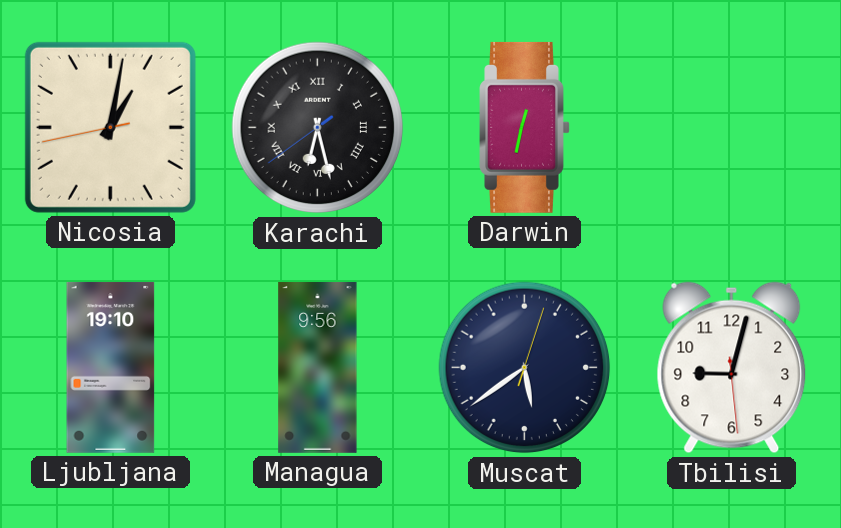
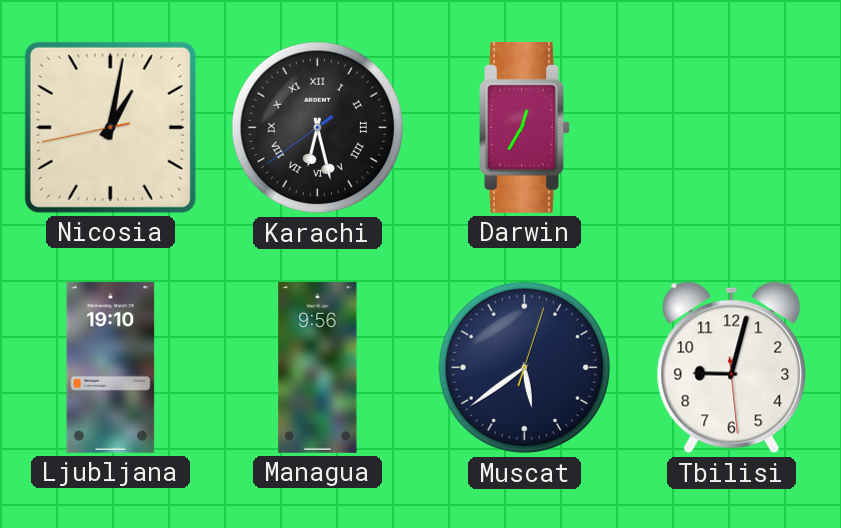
Darwin: 12:32 -> 12:35
